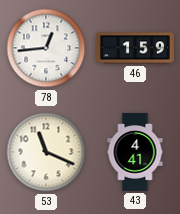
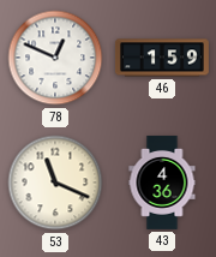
78: 12:44 -> 12:49
43: 4:41 -> 4:36
